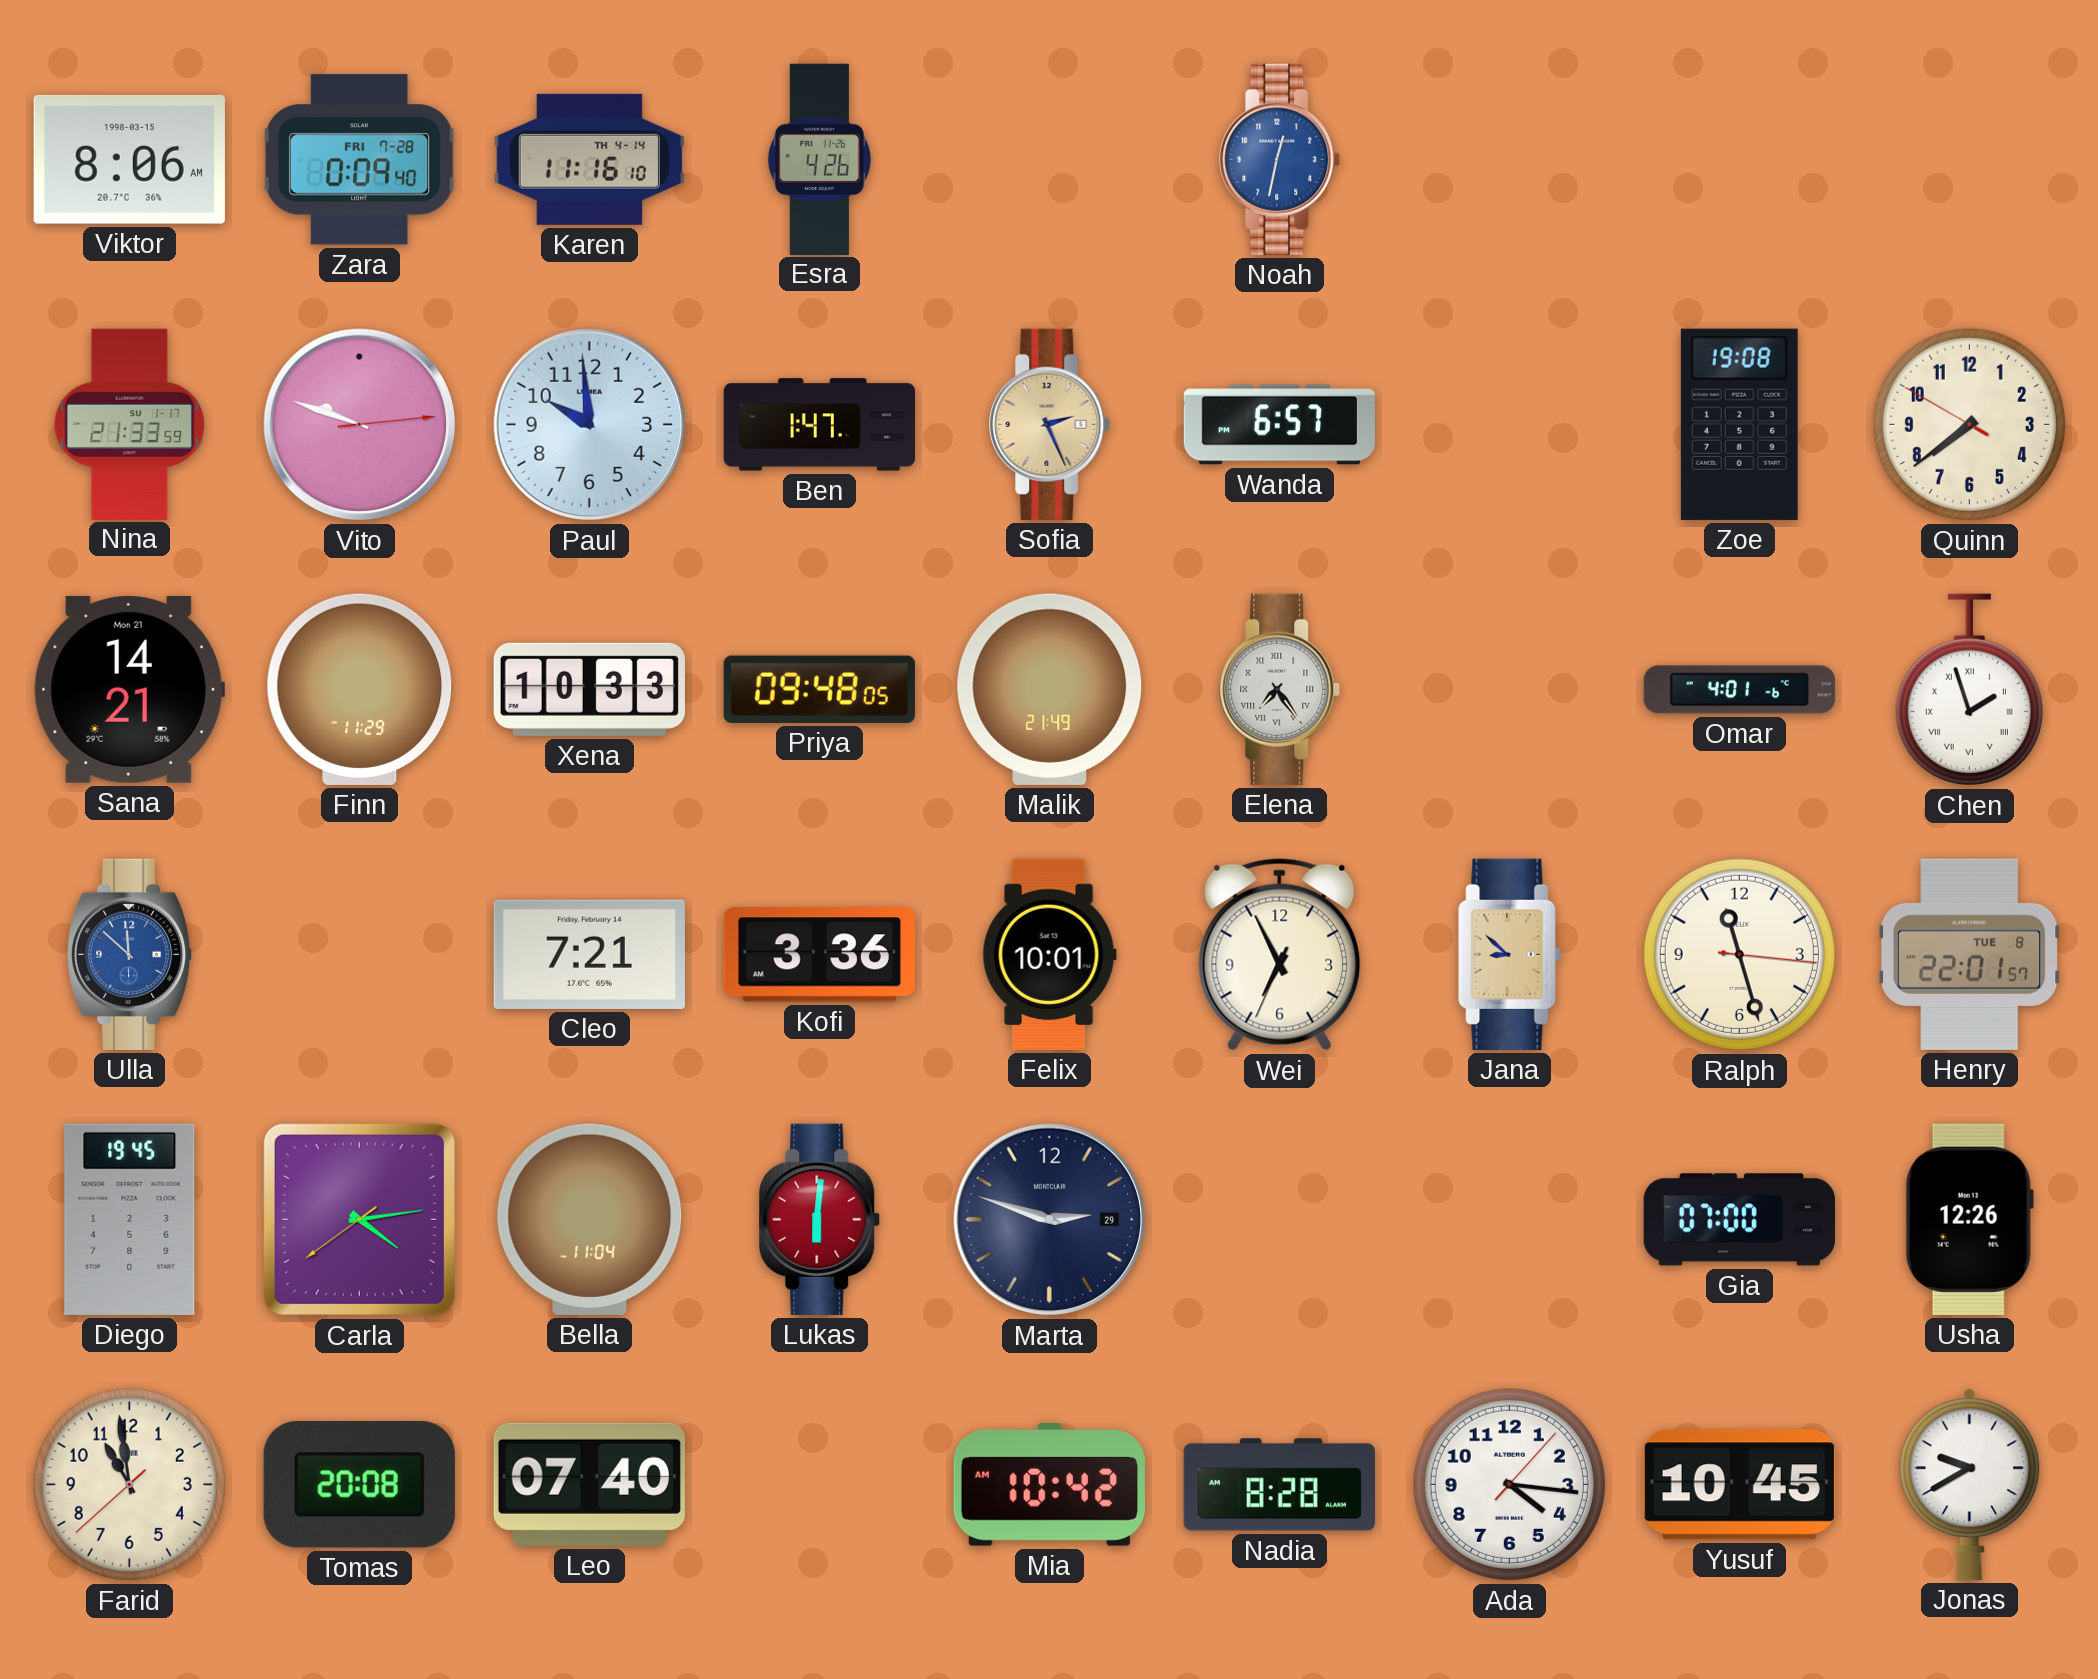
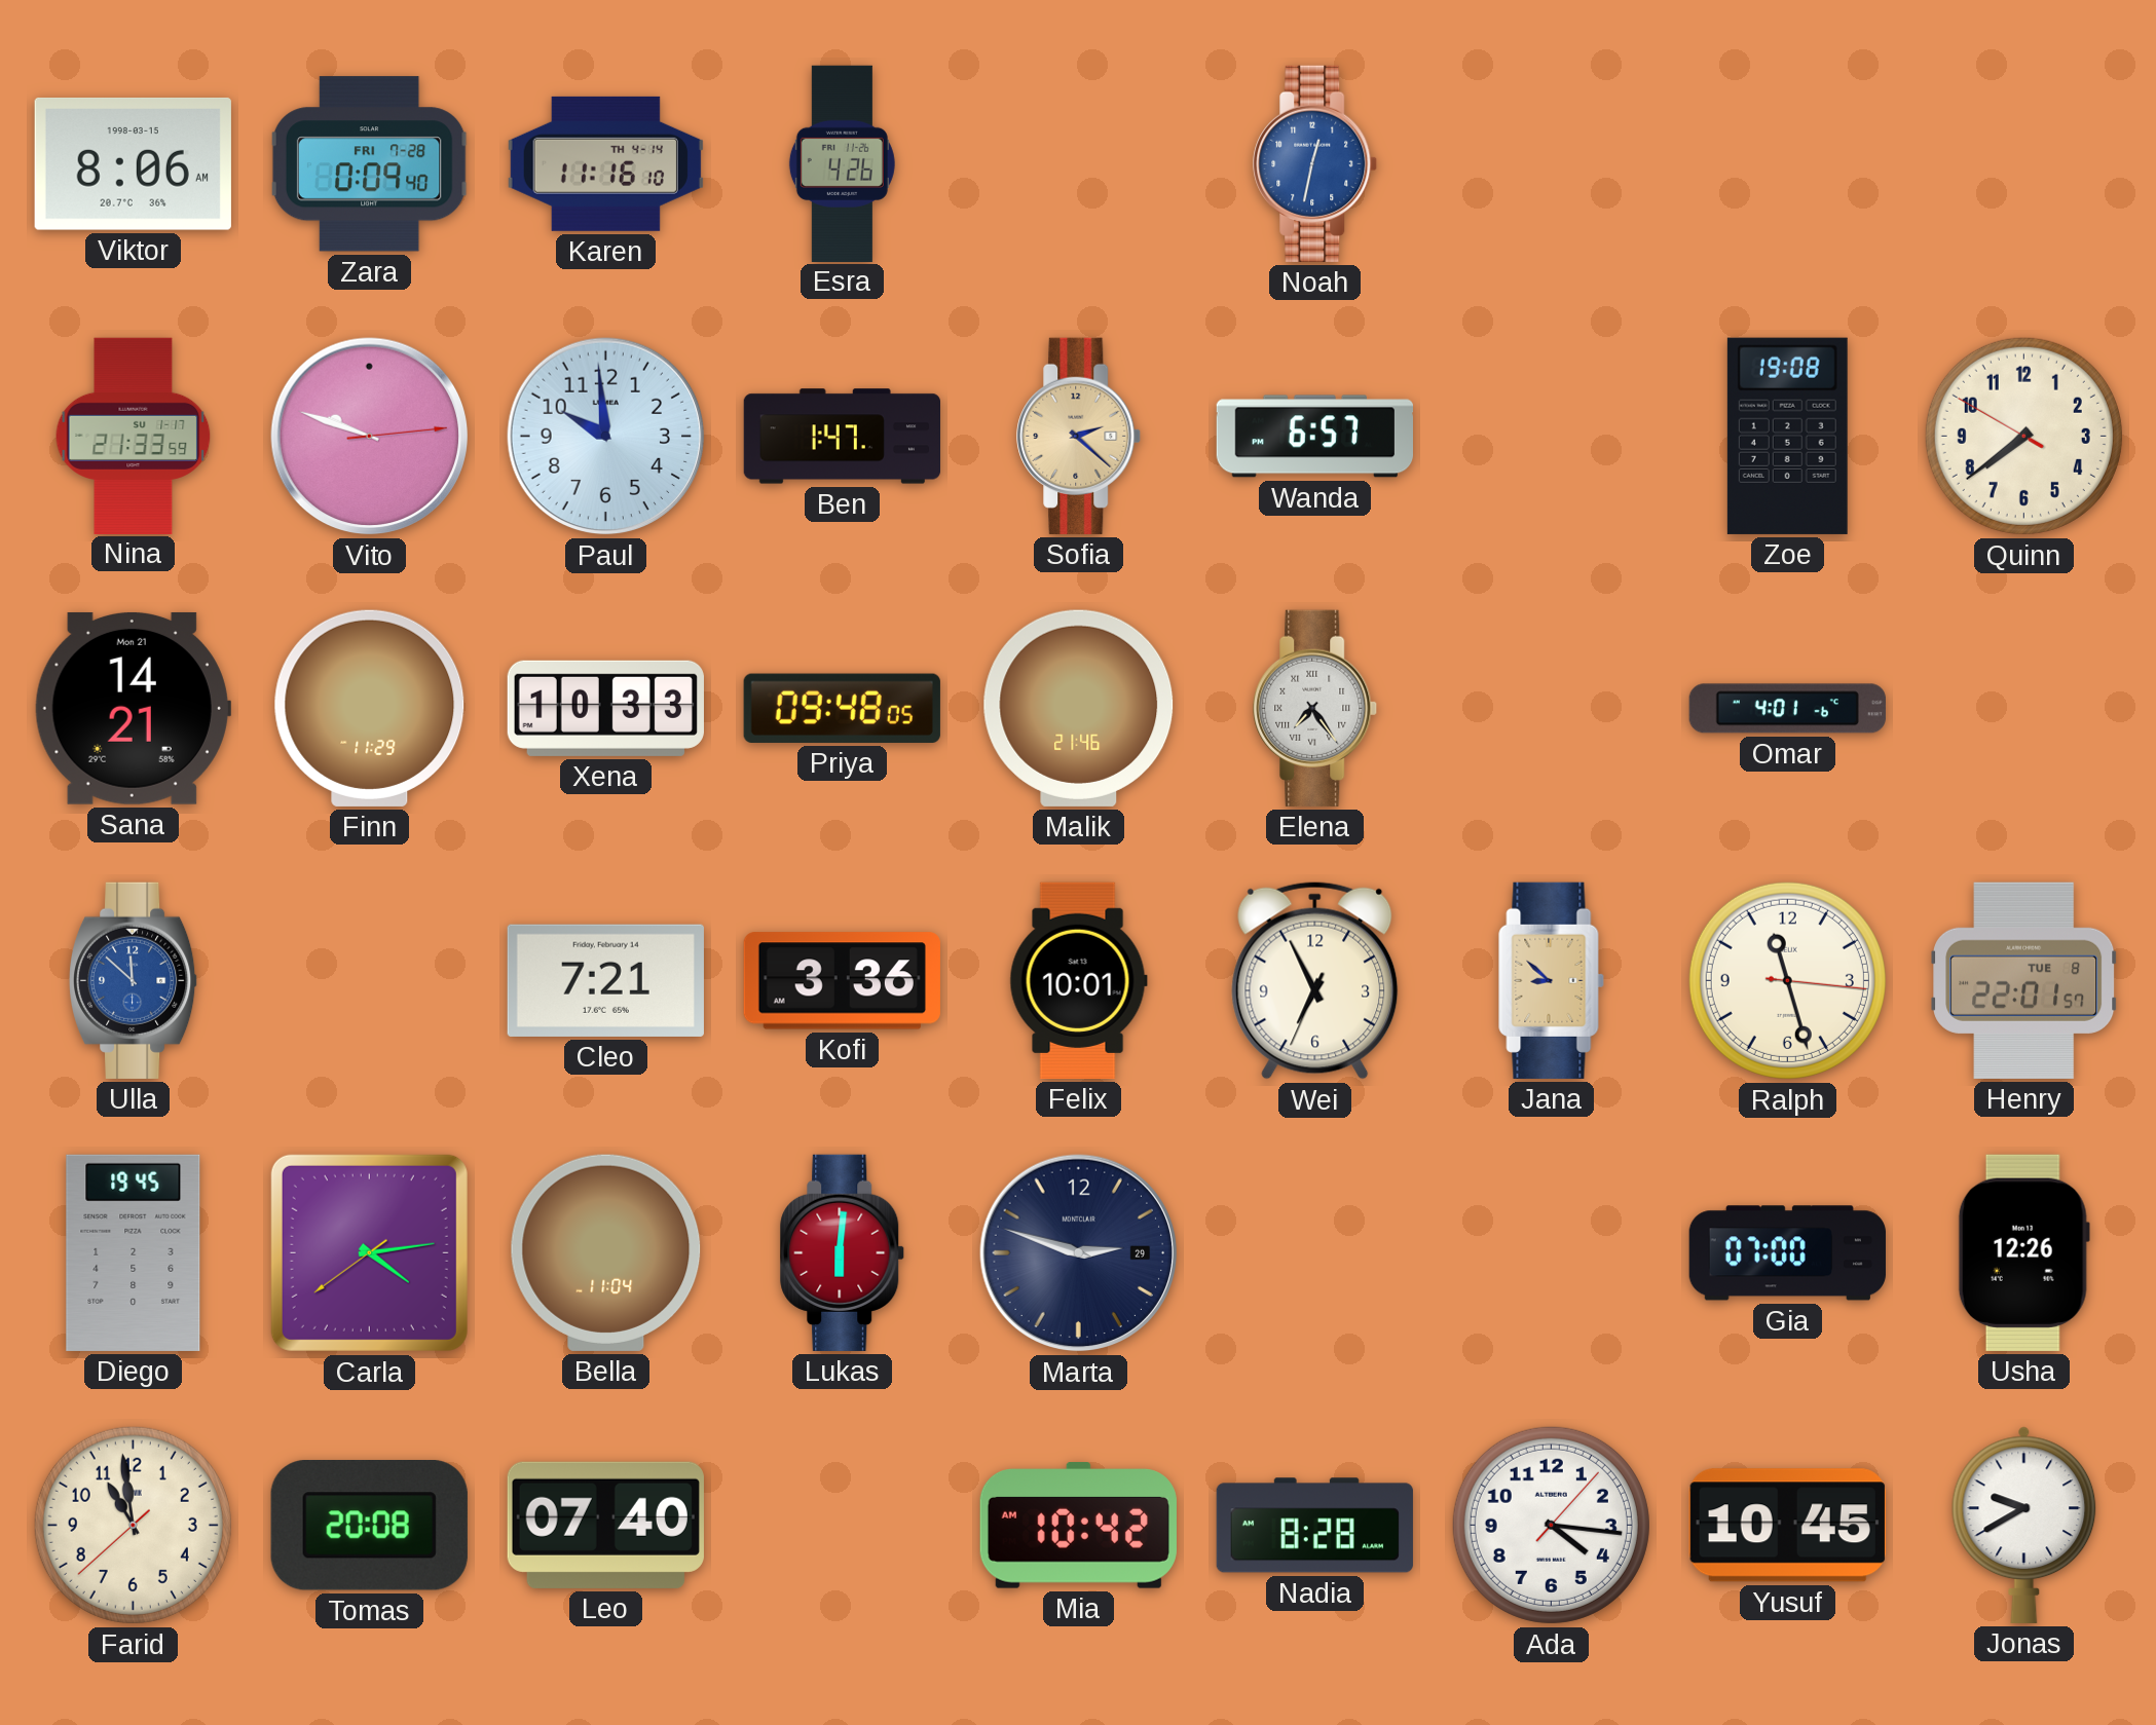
Sofia: 2:26 -> 2:22
Malik: 21:49 -> 21:46
Chen: 1:57 -> none
